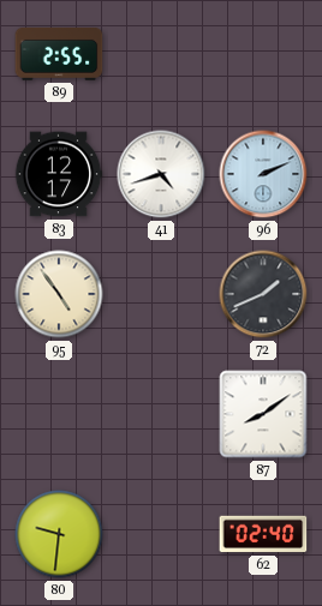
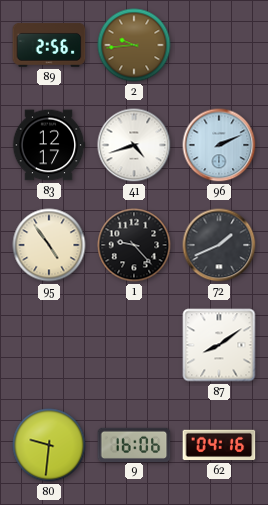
89: 2:55 -> 2:56
2: none -> 9:44
1: none -> 9:23
9: none -> 16:06
62: 02:40 -> 04:16
